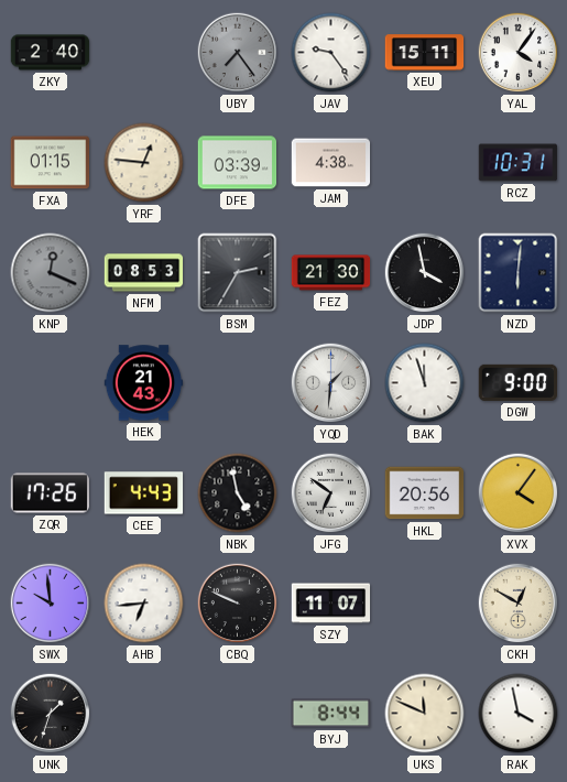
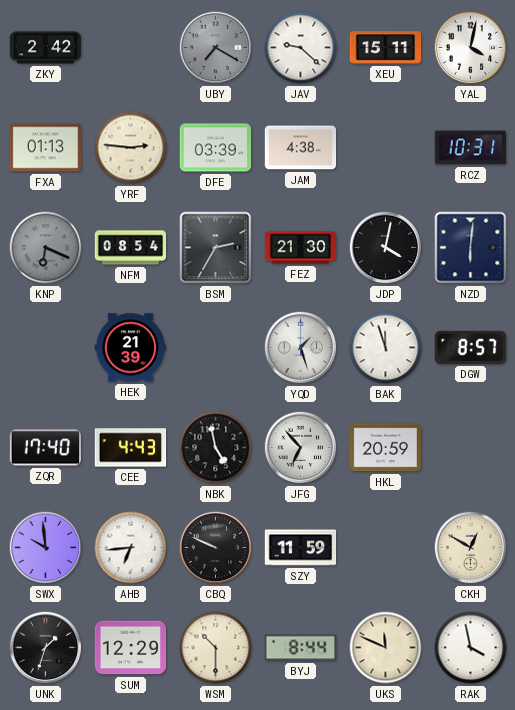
ZKY: 2:40 -> 2:42
UBY: 7:24 -> 7:20
JAV: 9:24 -> 9:22
YAL: 4:06 -> 4:02
FXA: 01:15 -> 01:13
YRF: 12:46 -> 2:46
KNP: 12:19 -> 6:19
NFM: 08:53 -> 08:54
JDP: 3:58 -> 4:02
HEK: 21:43 -> 21:39
YQD: 1:31 -> 1:27
DGW: 9:00 -> 8:57
ZQR: 17:26 -> 17:40
JFG: 6:51 -> 6:53
HKL: 20:56 -> 20:59
XVX: 4:06 -> none
SZY: 11:07 -> 11:59
SUM: none -> 12:29
WSM: none -> 10:30
